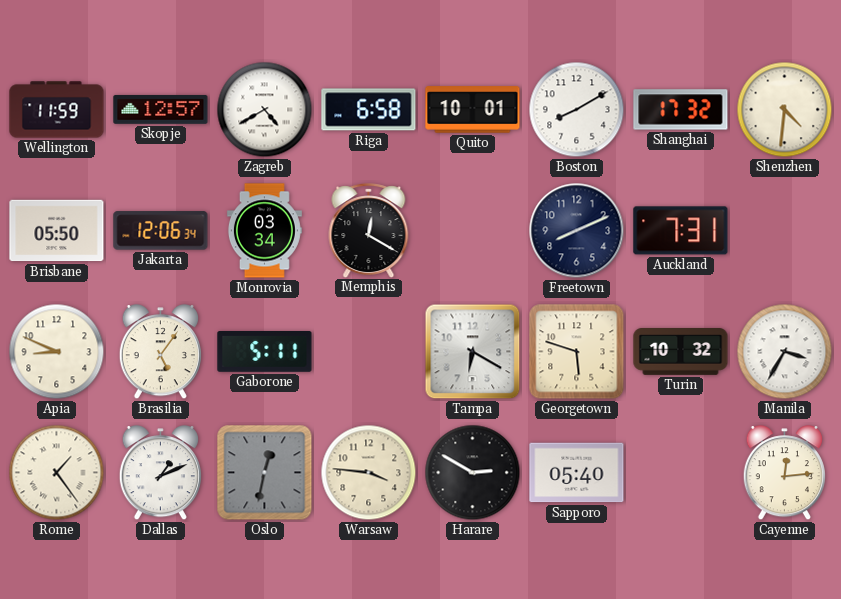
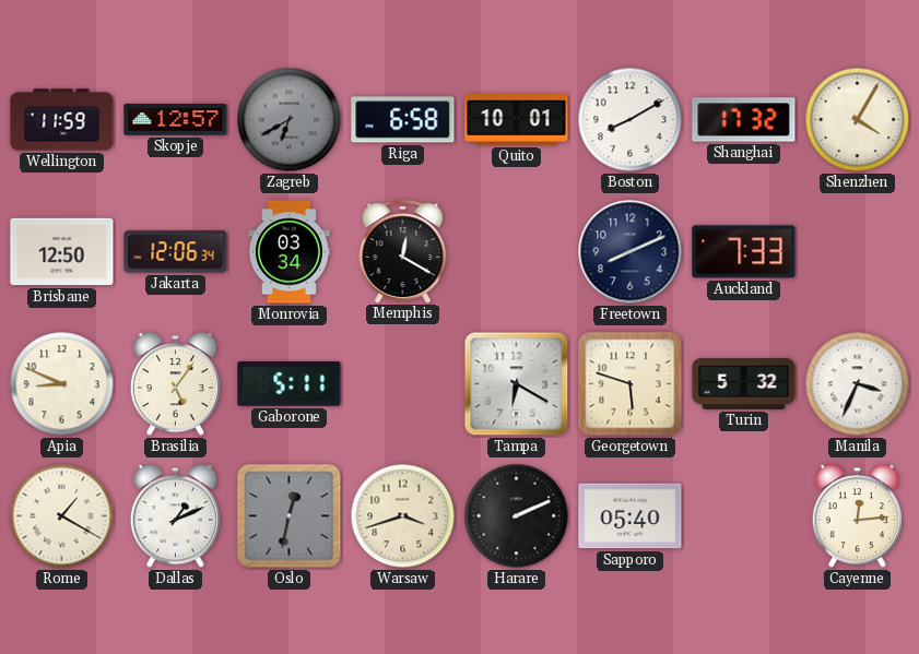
Zagreb: 4:40 -> 6:40
Zagreb dial: white -> grey
Shenzhen: 4:31 -> 4:05
Brisbane: 05:50 -> 12:50
Auckland: 7:31 -> 7:33
Turin: 10:32 -> 5:32
Manila: 3:35 -> 3:34
Rome: 1:24 -> 1:20
Warsaw: 3:46 -> 3:42
Harare: 2:50 -> 2:11
